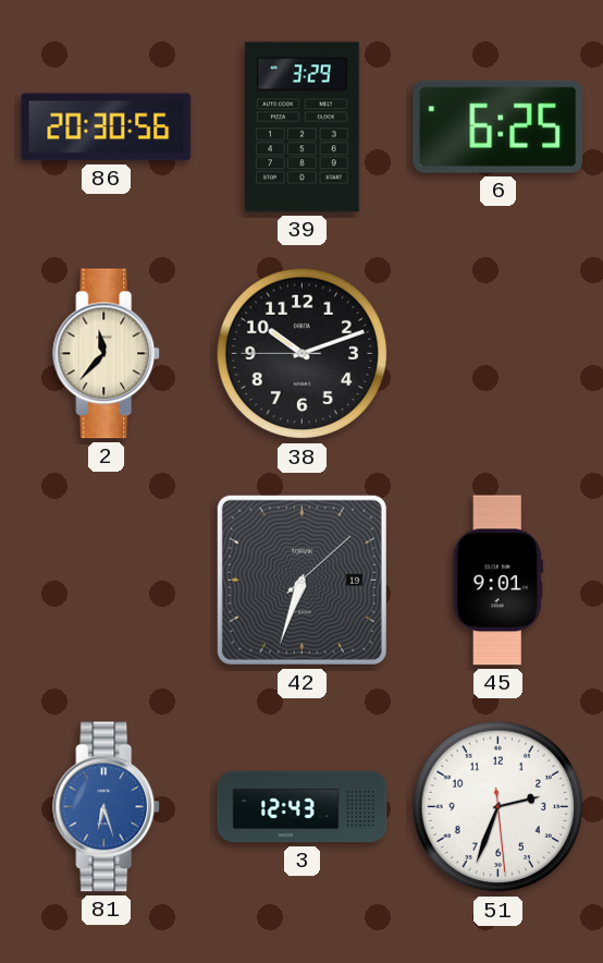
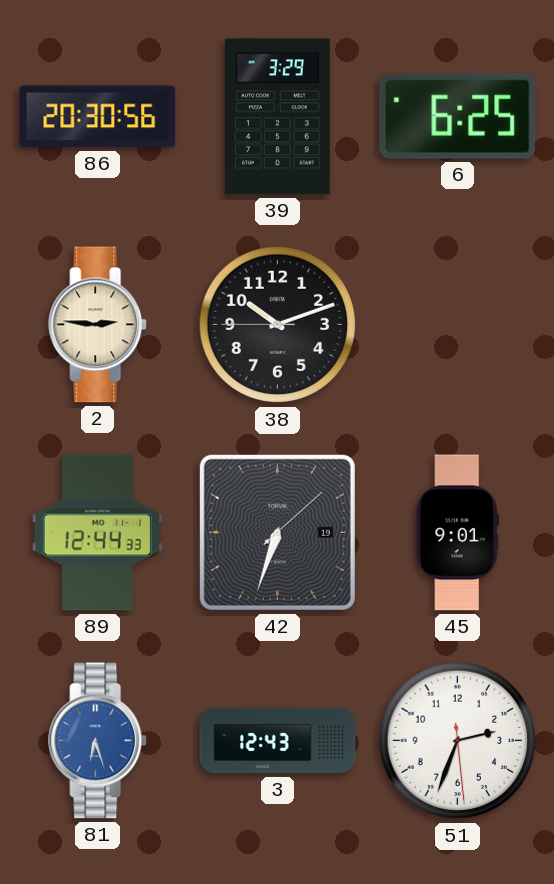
2: 11:37 -> 2:46
89: none -> 12:44
